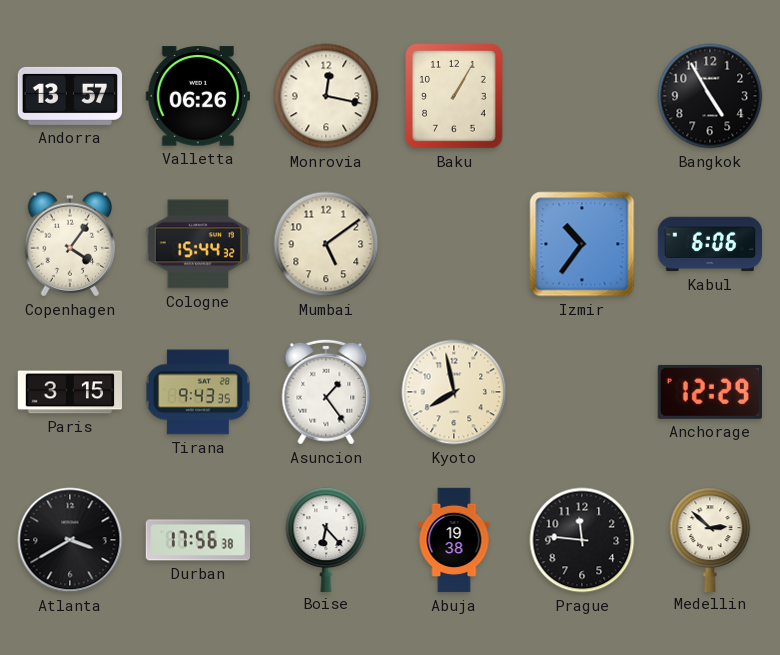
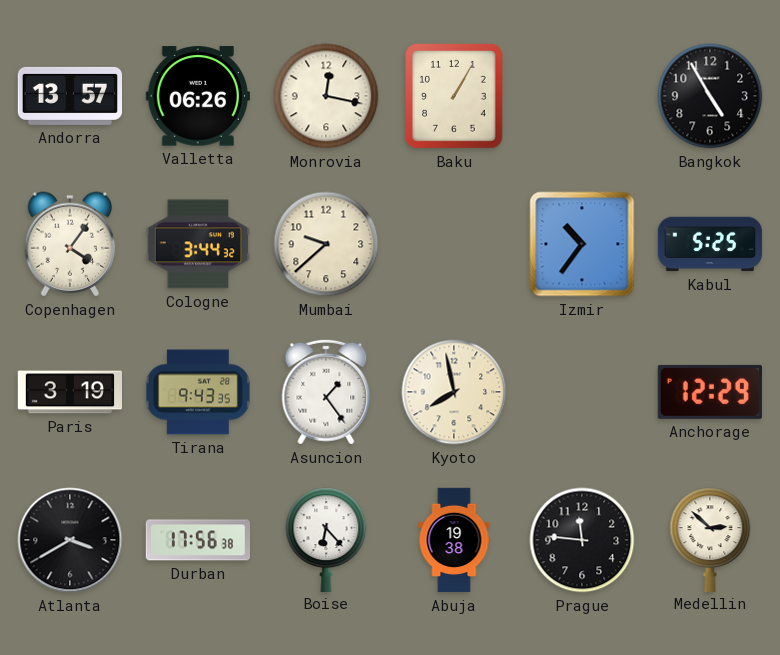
Cologne: 15:44 -> 3:44
Mumbai: 5:09 -> 9:38
Kabul: 6:06 -> 5:25
Paris: 3:15 -> 3:19
